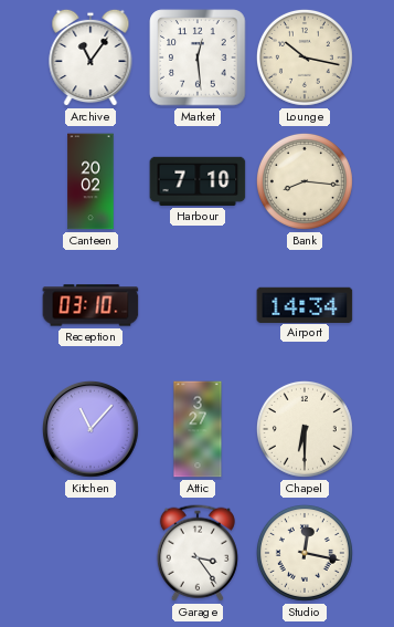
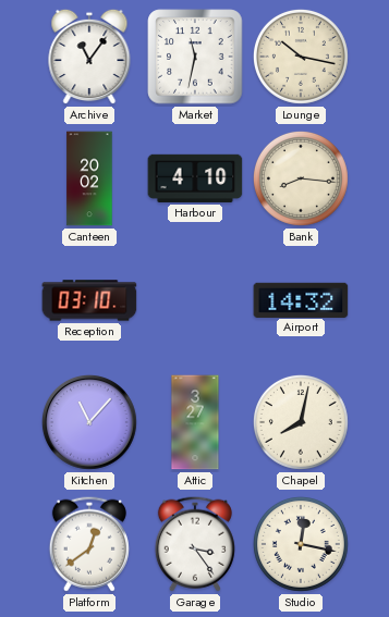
Market: 12:29 -> 11:32
Harbour: 7:10 -> 4:10
Airport: 14:34 -> 14:32
Chapel: 6:30 -> 8:02
Platform: none -> 12:39
